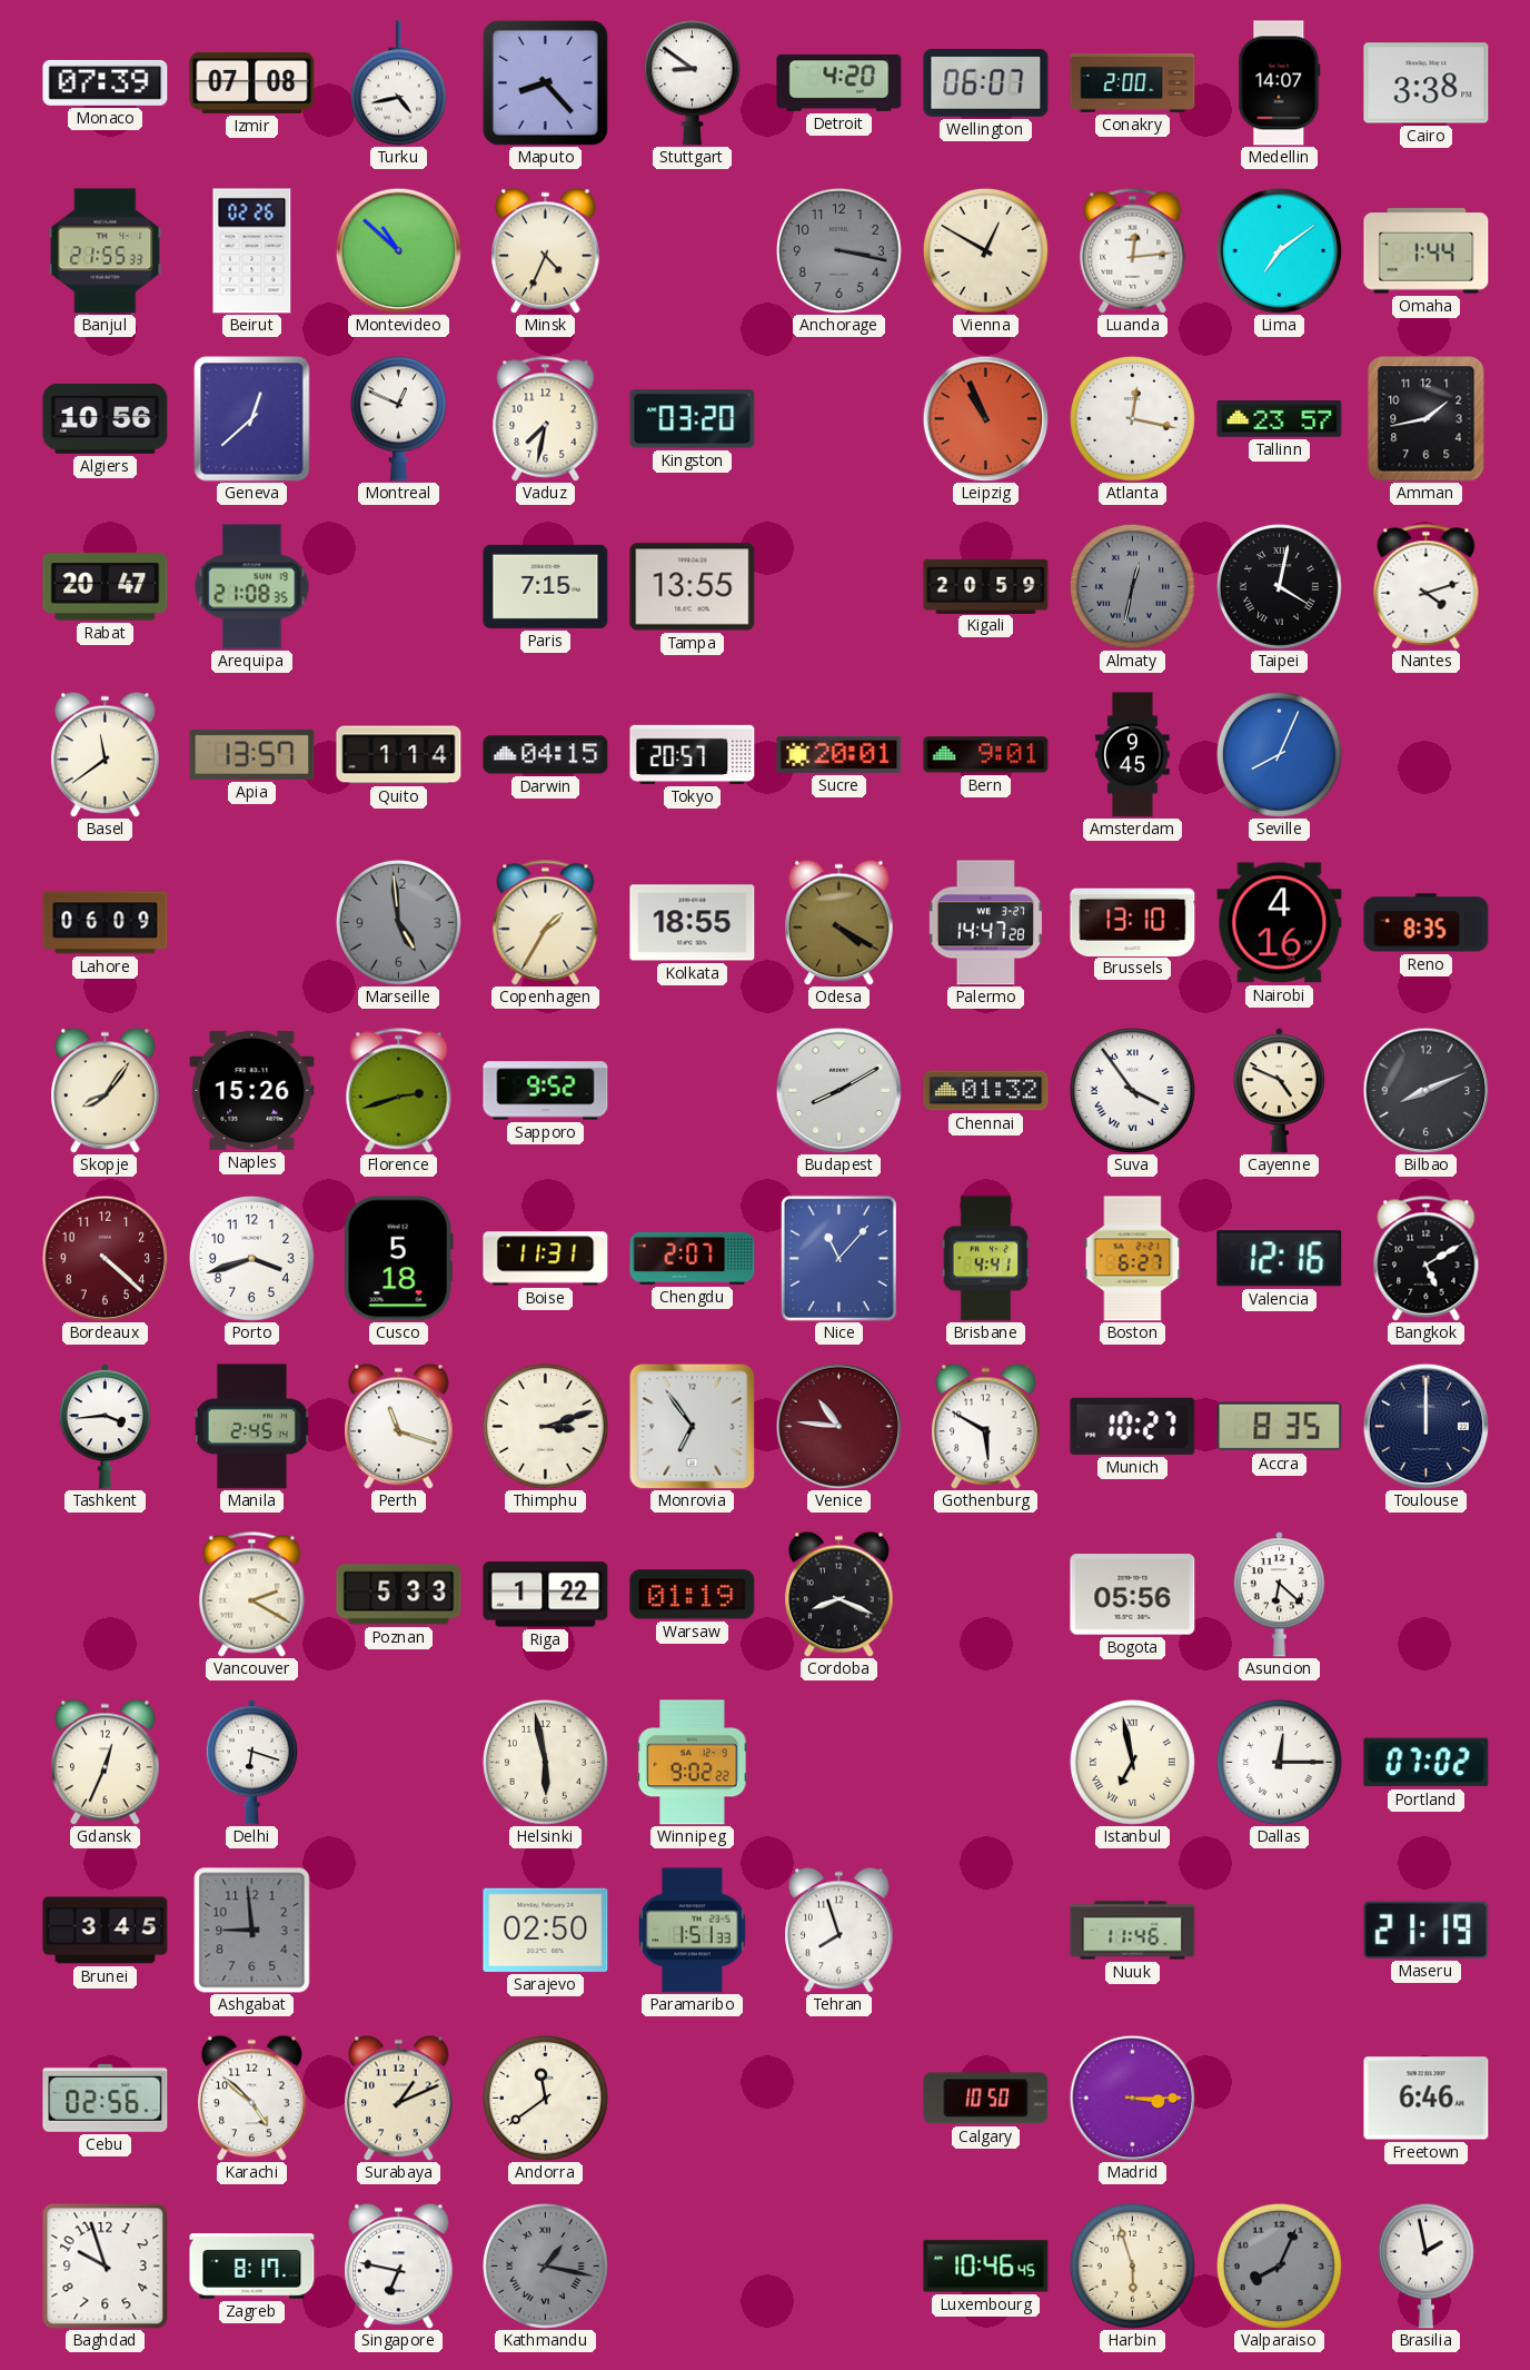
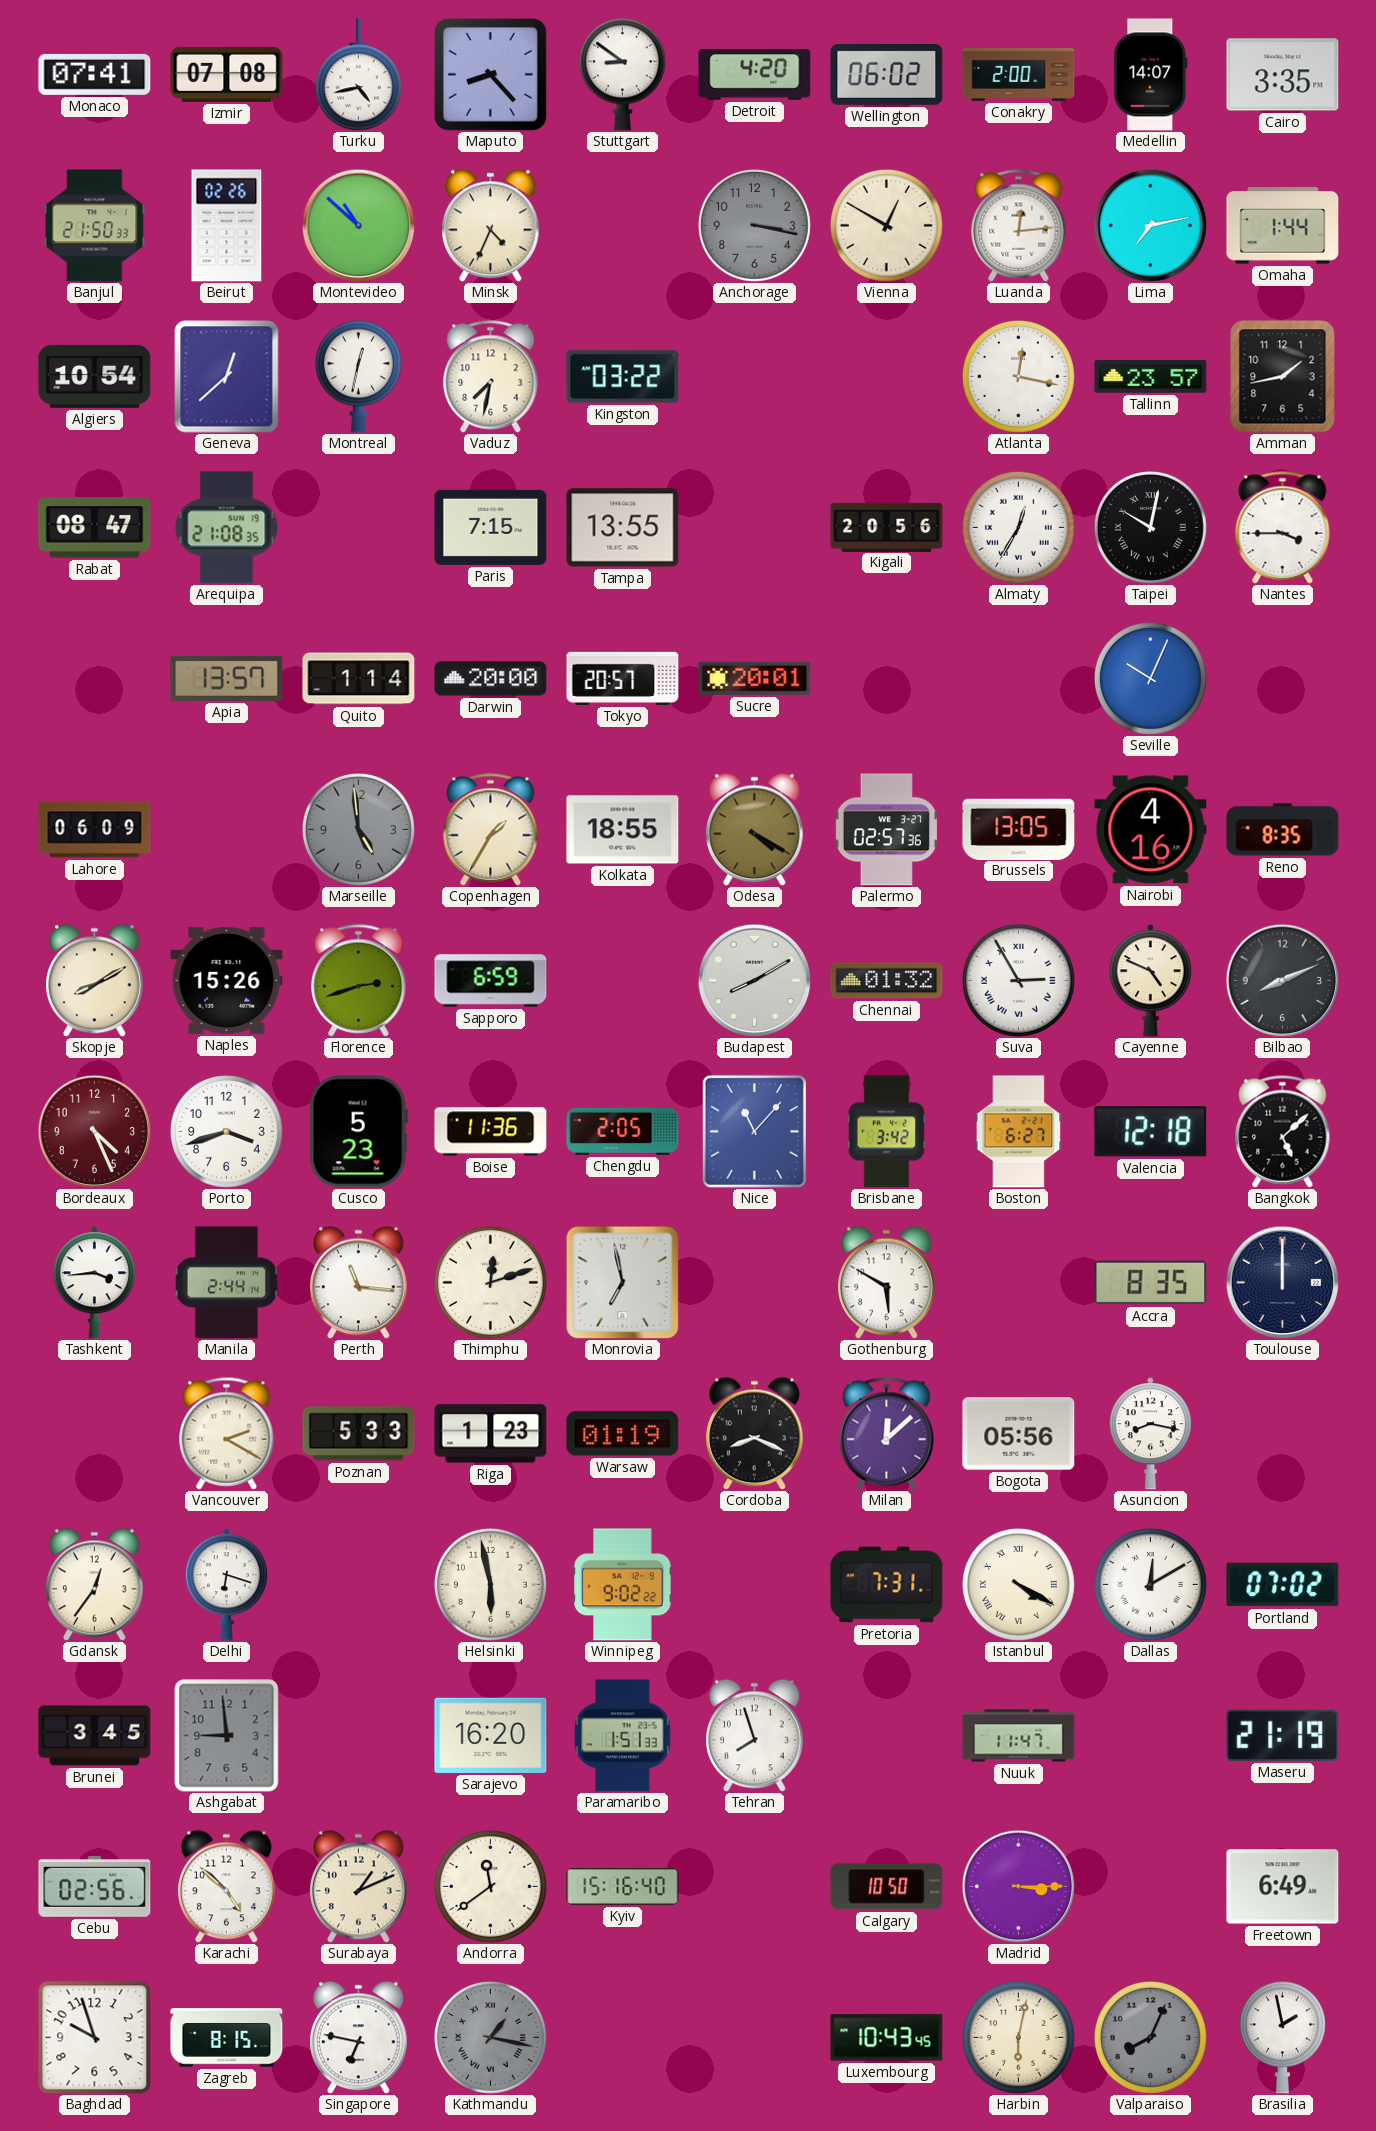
Monaco: 07:39 -> 07:41
Wellington: 06:07 -> 06:02
Cairo: 3:38 -> 3:35
Banjul: 21:55 -> 21:50
Lima: 7:09 -> 7:13
Algiers: 10:56 -> 10:54
Montreal: 12:49 -> 12:32
Kingston: 03:20 -> 03:22
Leipzig: 10:56 -> none
Rabat: 20:47 -> 08:47
Kigali: 20:59 -> 20:56
Almaty: 12:32 -> 12:35
Almaty dial: grey -> white
Taipei: 4:02 -> 10:02
Nantes: 4:12 -> 3:45
Basel: 11:39 -> none
Darwin: 04:15 -> 20:00
Bern: 9:01 -> none
Amsterdam: 9:45 -> none
Seville: 8:04 -> 10:04
Palermo: 14:47 -> 02:57
Brussels: 13:10 -> 13:05
Skopje: 8:06 -> 8:10
Sapporo: 9:52 -> 6:59
Suva: 3:54 -> 2:55
Bordeaux: 4:22 -> 4:26
Cusco: 5:18 -> 5:23
Boise: 11:31 -> 11:36
Chengdu: 2:07 -> 2:05
Brisbane: 4:41 -> 3:42
Valencia: 12:16 -> 12:18
Bangkok: 5:10 -> 5:08
Manila: 2:45 -> 2:44
Perth: 11:18 -> 11:16
Thimphu: 3:12 -> 12:12
Monrovia: 6:54 -> 6:58
Venice: 10:46 -> none
Munich: 10:27 -> none
Riga: 1:22 -> 1:23
Milan: none -> 12:08
Asuncion: 6:22 -> 8:17
Gdansk: 12:34 -> 12:36
Pretoria: none -> 7:31
Istanbul: 6:58 -> 4:20
Dallas: 12:15 -> 12:10
Sarajevo: 02:50 -> 16:20
Nuuk: 11:46 -> 11:47
Kyiv: none -> 15:16
Freetown: 6:46 -> 6:49
Zagreb: 8:17 -> 8:15
Luxembourg: 10:46 -> 10:43
Harbin: 5:57 -> 6:02
